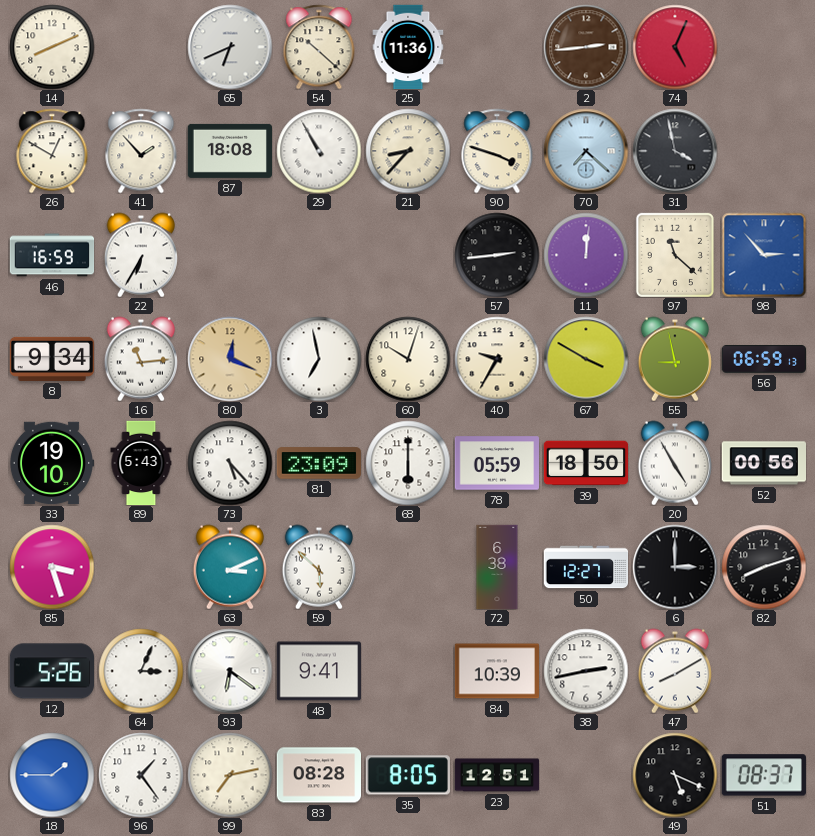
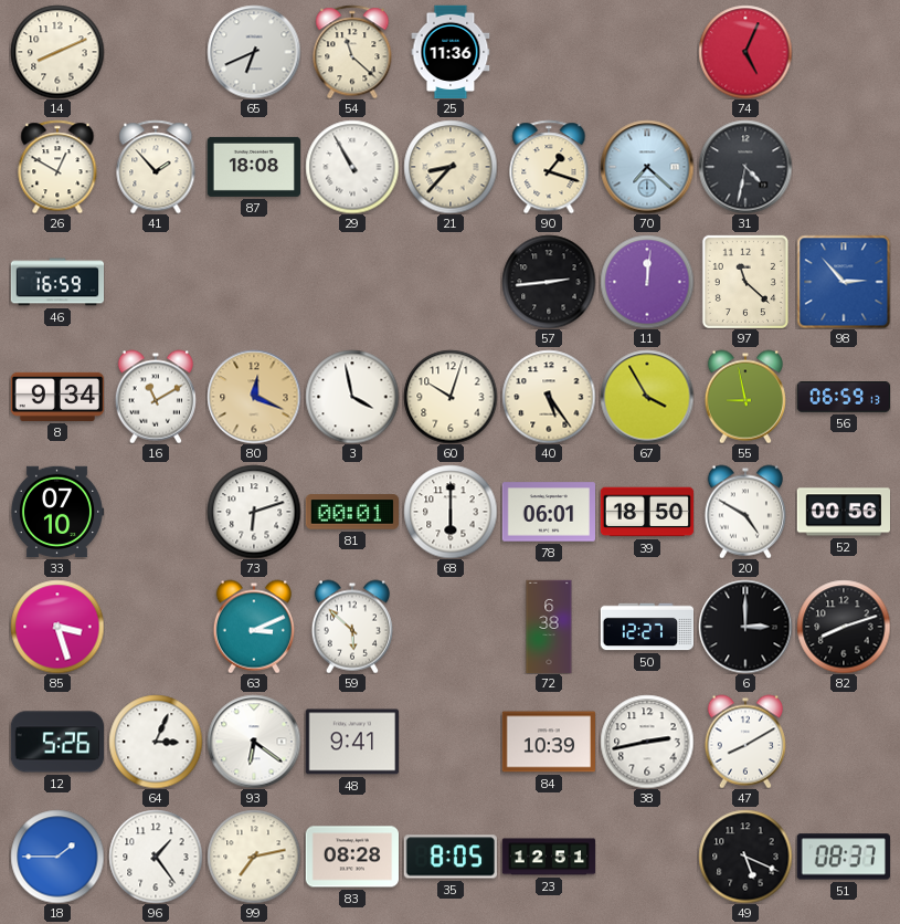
54: 10:22 -> 11:22
2: 2:44 -> none
90: 3:48 -> 1:18
31: 3:58 -> 4:32
22: 6:35 -> none
16: 11:14 -> 11:10
3: 6:58 -> 3:58
40: 9:35 -> 5:24
67: 3:50 -> 3:55
33: 19:10 -> 07:10
89: 5:43 -> none
73: 5:23 -> 6:12
81: 23:09 -> 00:01
78: 05:59 -> 06:01
20: 4:55 -> 4:50
